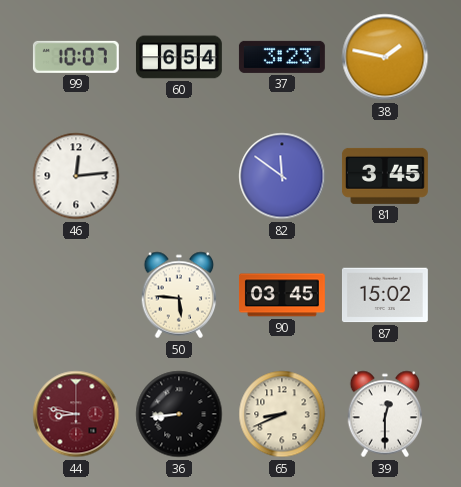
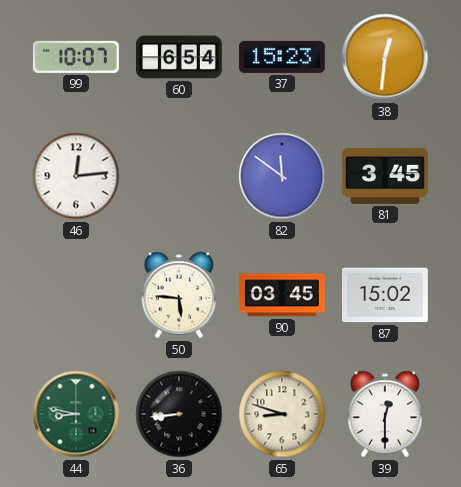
37: 3:23 -> 15:23
38: 1:47 -> 12:31
44 dial: burgundy -> green
65: 8:41 -> 8:48
